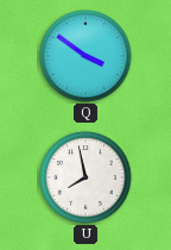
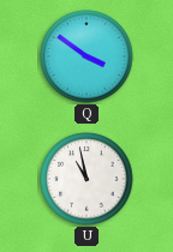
U: 7:58 -> 10:58
